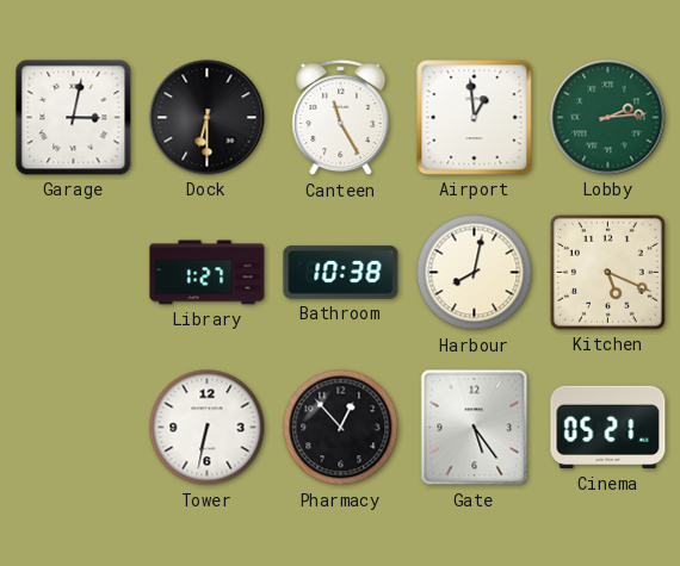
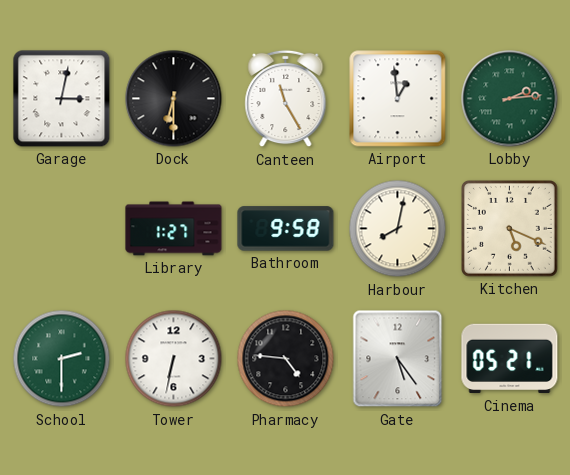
Bathroom: 10:38 -> 9:58
School: none -> 2:30
Pharmacy: 12:53 -> 4:46
